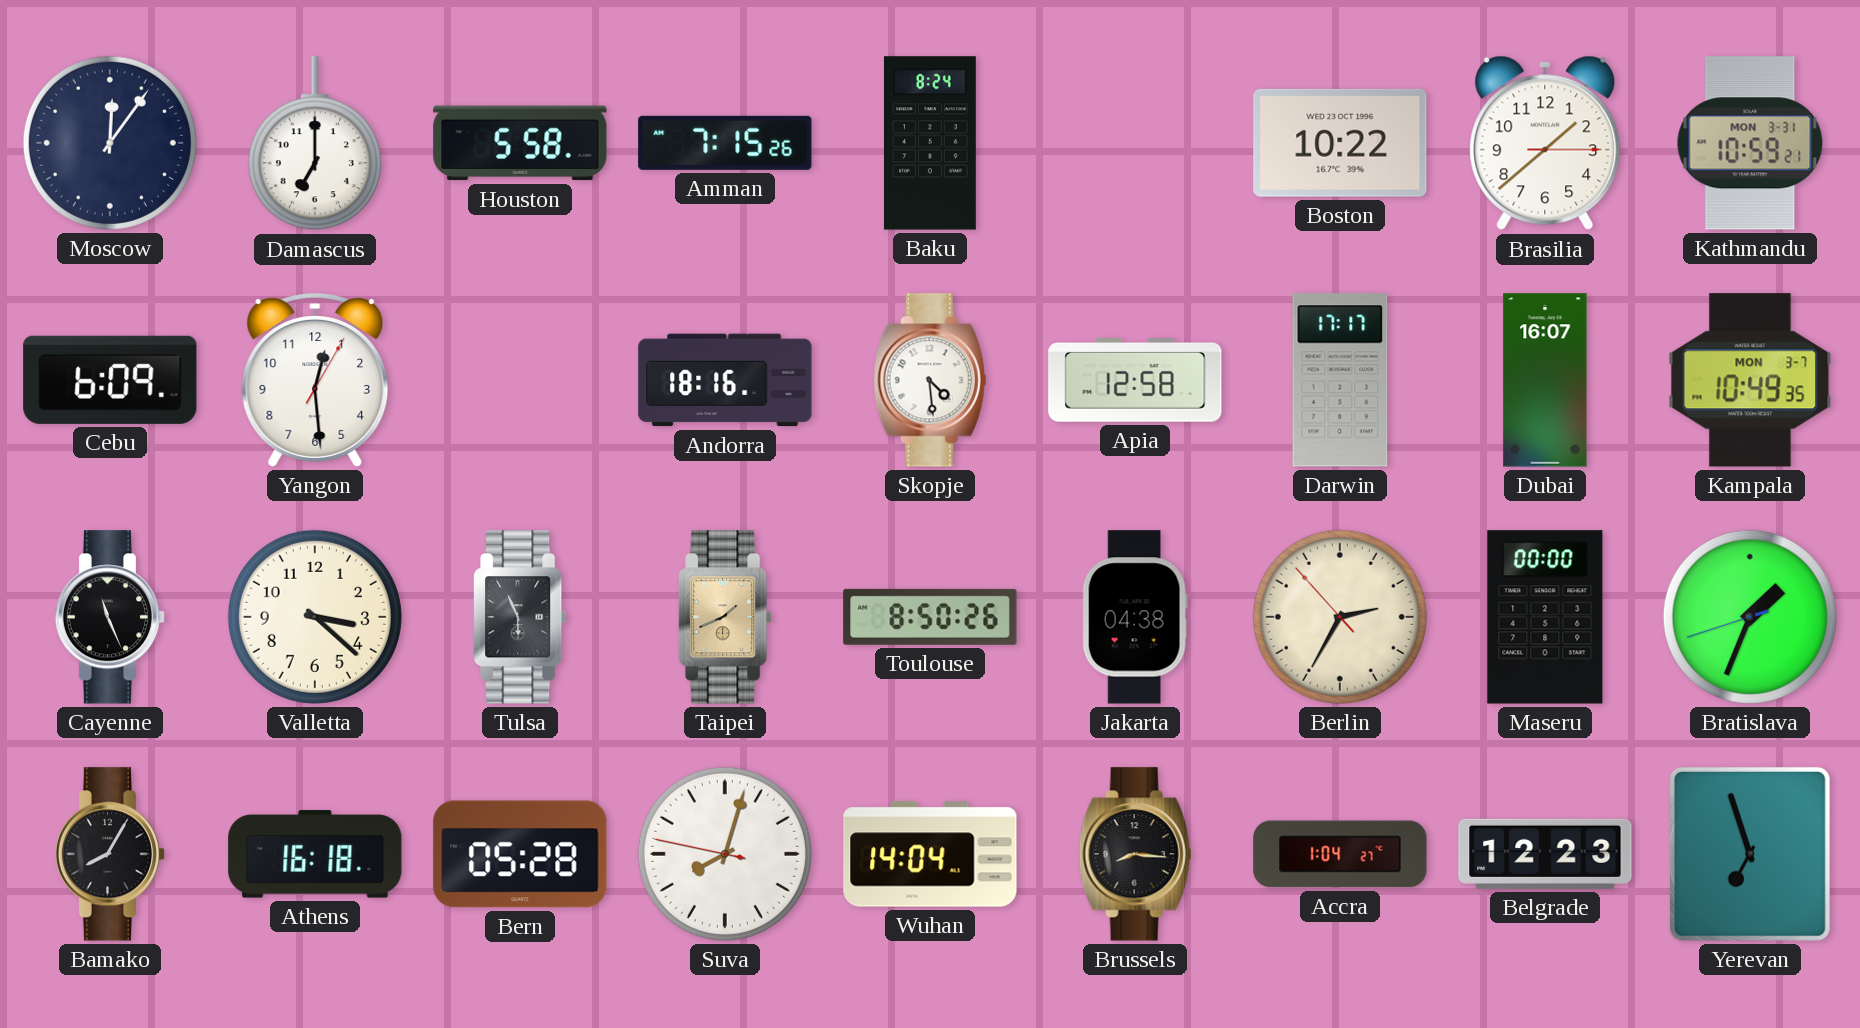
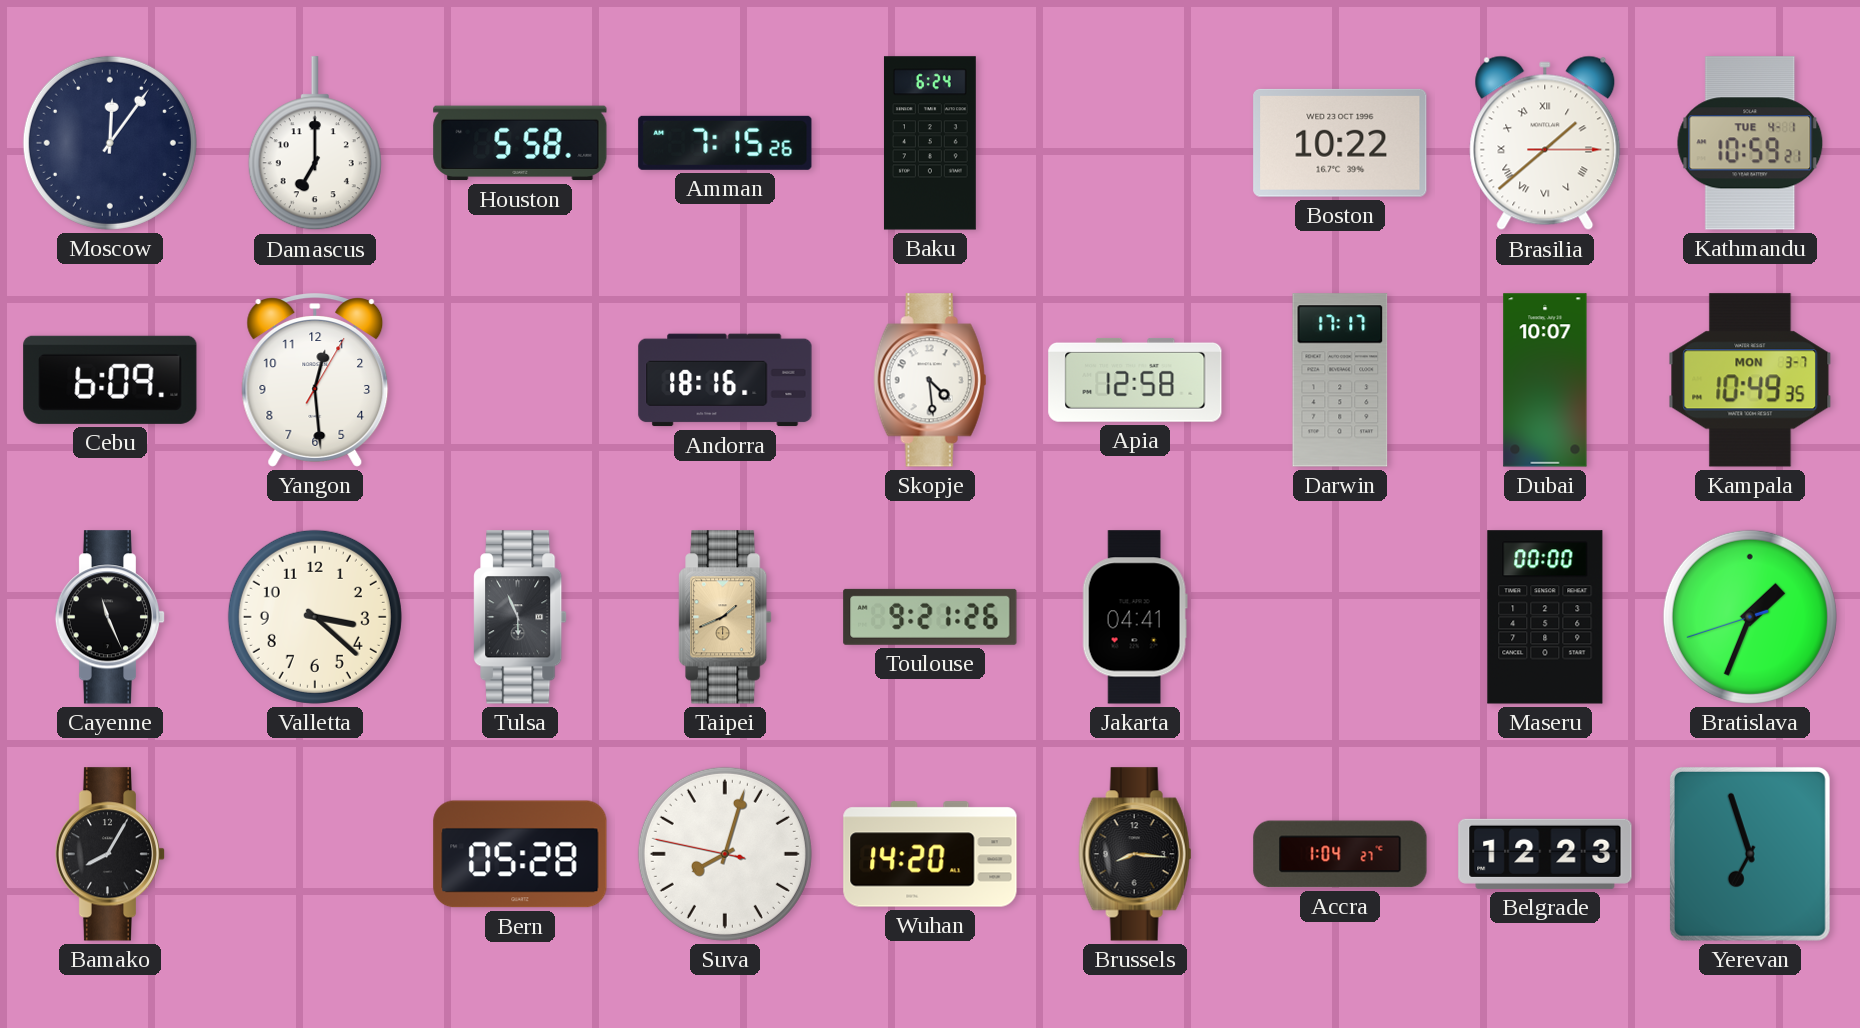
Baku: 8:24 -> 6:24
Brasilia numerals: Arabic -> Roman
Kathmandu date: MON 3-31 -> TUE 4-1
Dubai: 16:07 -> 10:07
Toulouse: 8:50 -> 9:21
Jakarta: 04:38 -> 04:41
Berlin: 2:34 -> none
Athens: 16:18 -> none
Wuhan: 14:04 -> 14:20
